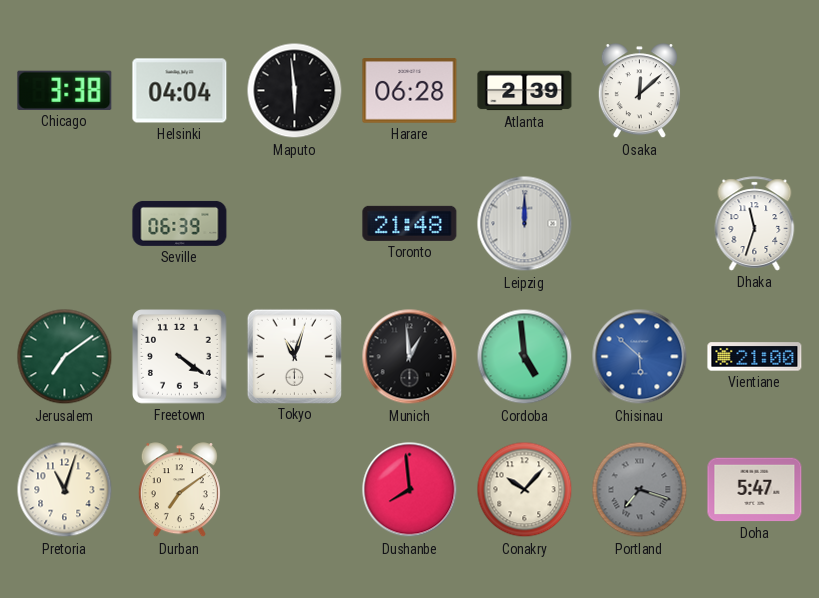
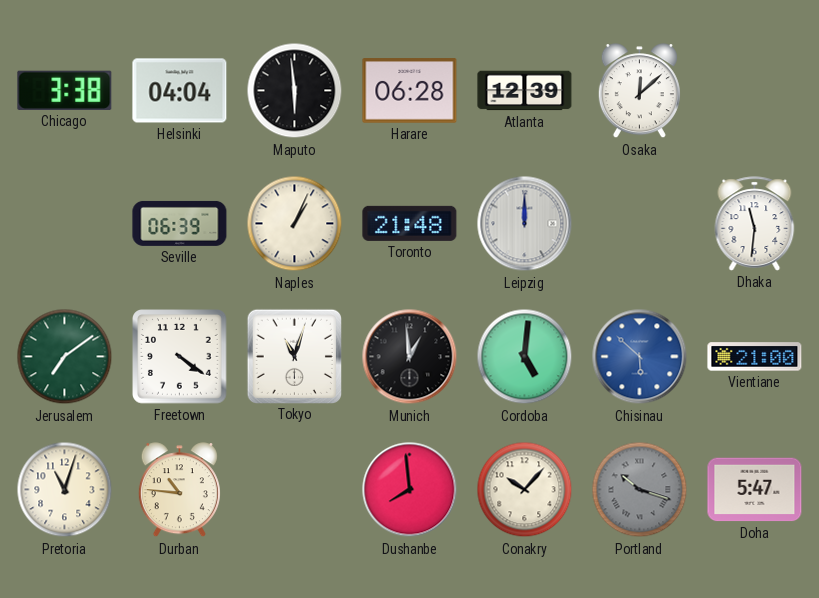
Atlanta: 2:39 -> 12:39
Naples: none -> 1:04
Dhaka: 11:33 -> 11:31
Cordoba: 4:59 -> 5:01
Durban: 7:09 -> 10:46
Portland: 7:18 -> 10:18
